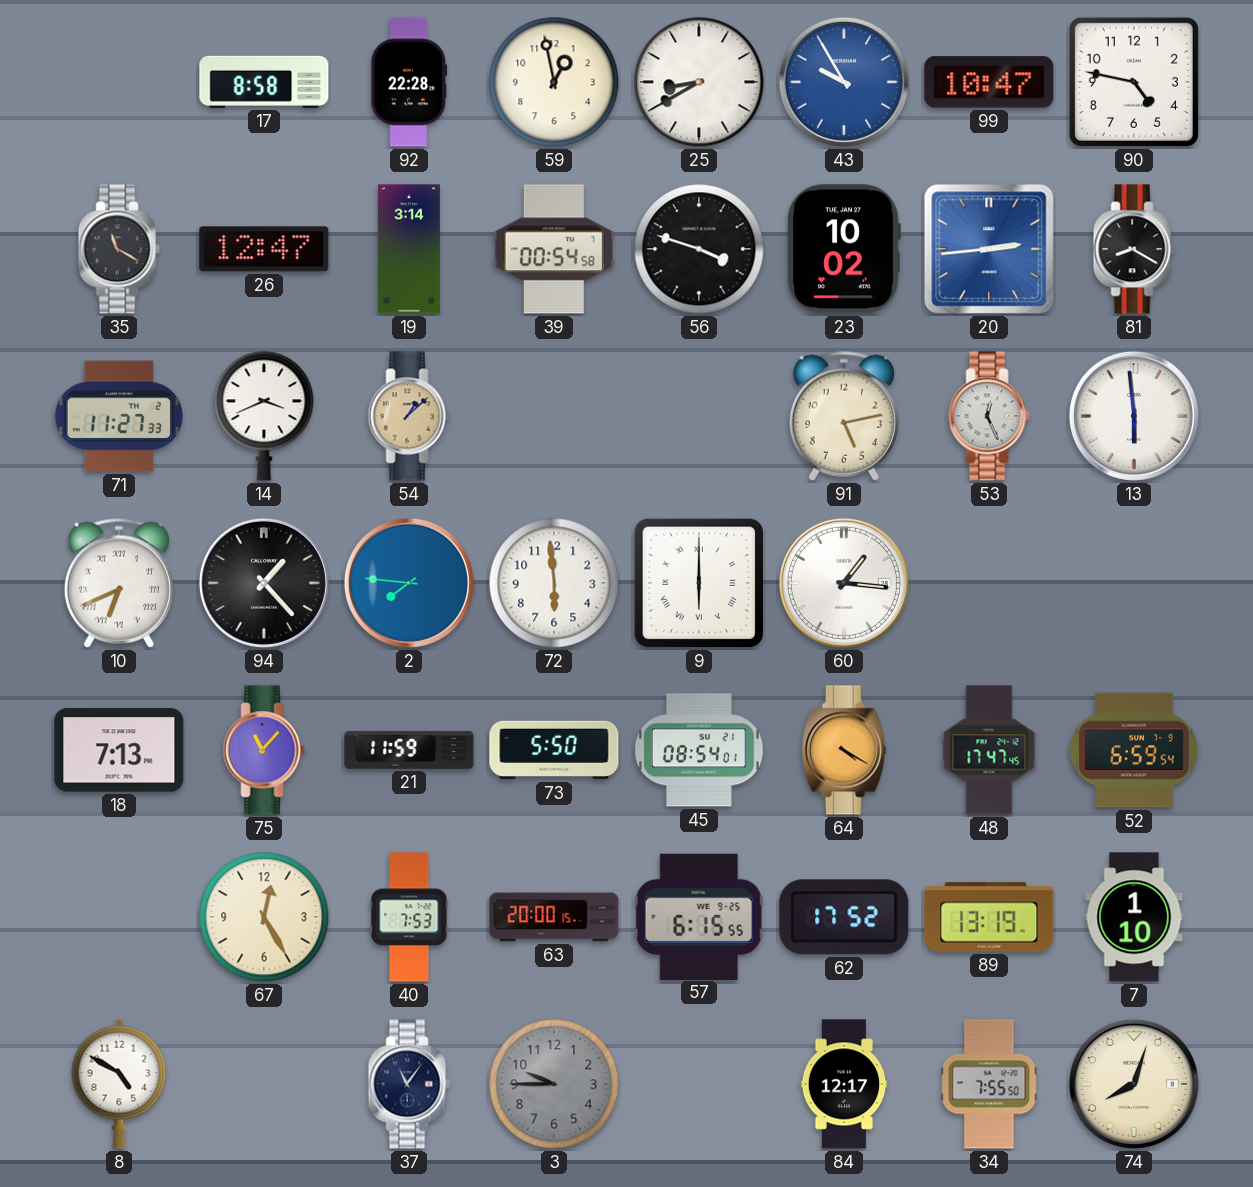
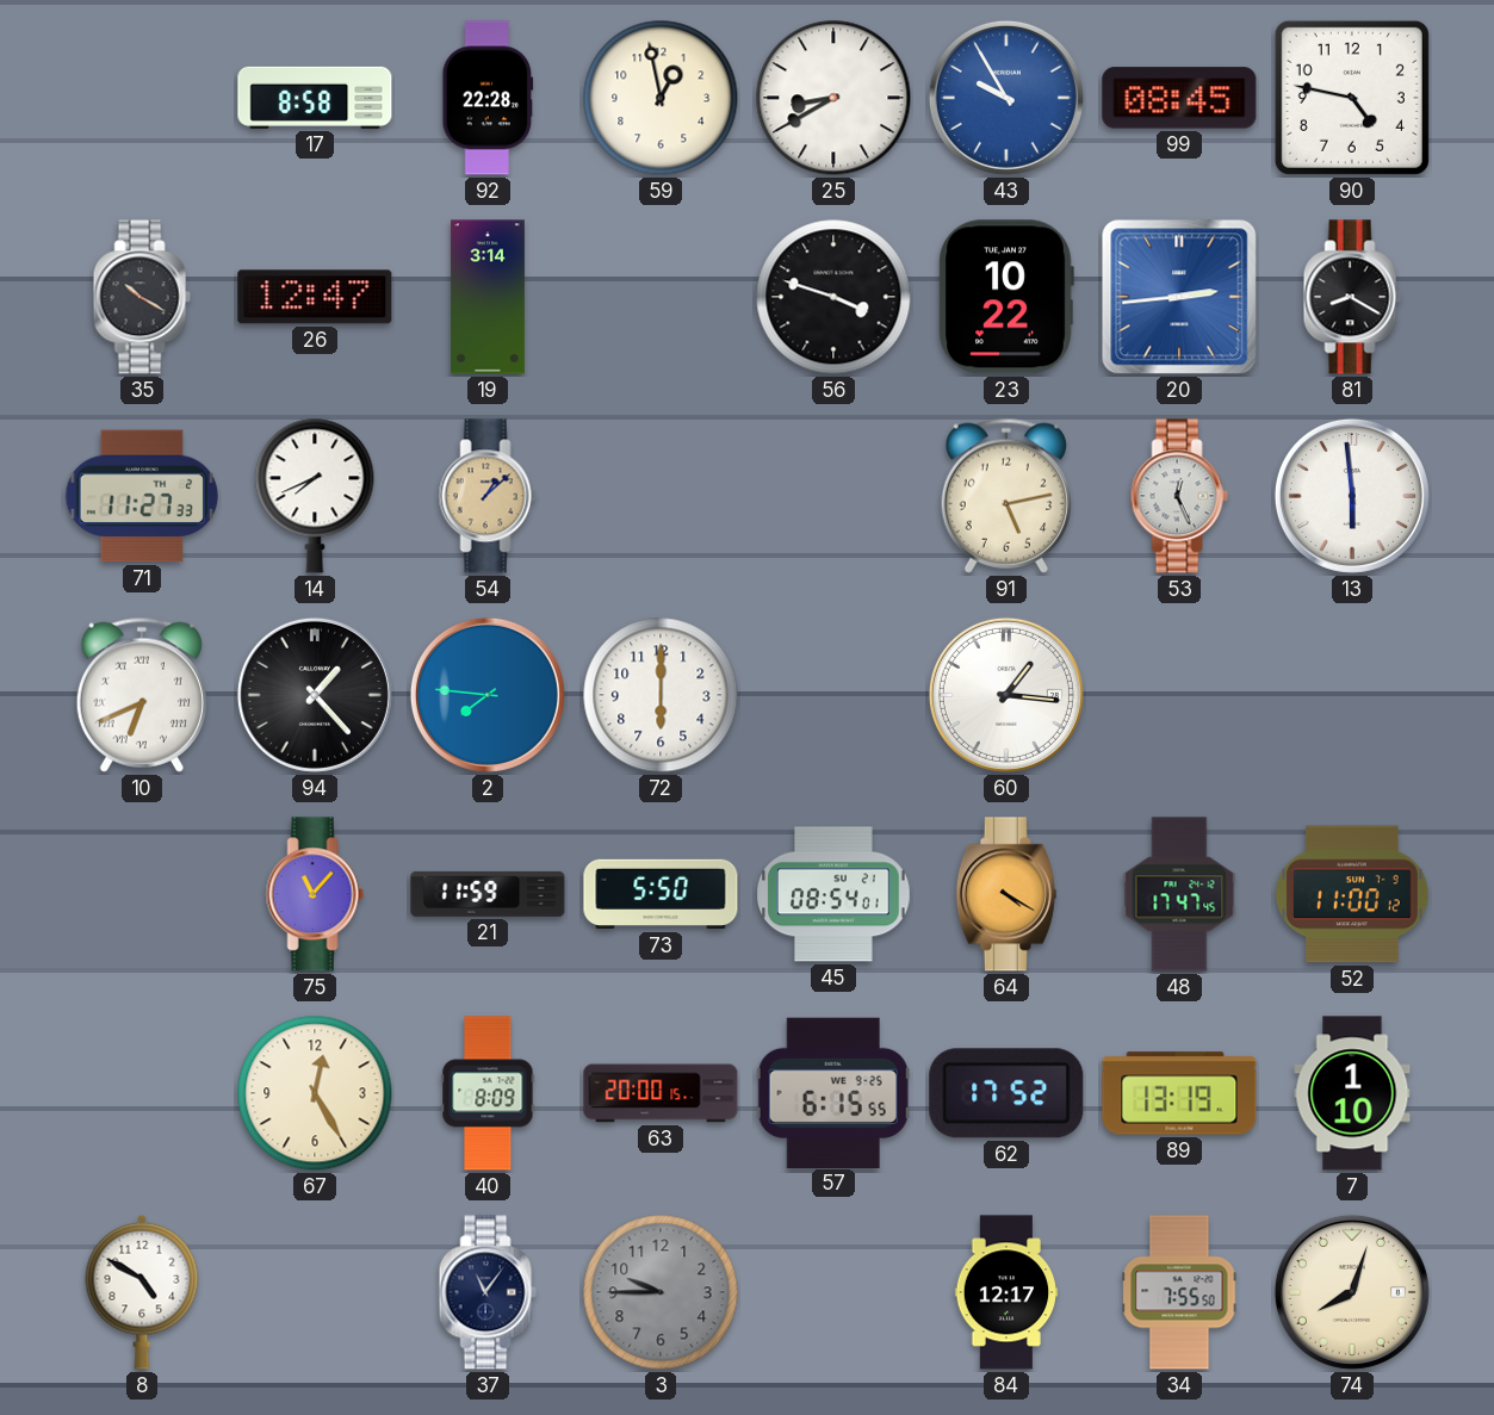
99: 10:47 -> 08:45
35: 11:20 -> 10:20
39: 00:54 -> none
23: 10:02 -> 10:22
14: 3:41 -> 7:41
72: 5:59 -> 6:00
9: 6:00 -> none
18: 7:13 -> none
52: 6:59 -> 11:00
40: 7:53 -> 8:09
